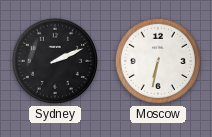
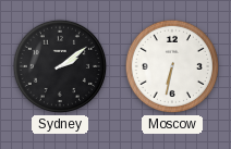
Sydney: 2:11 -> 2:09
